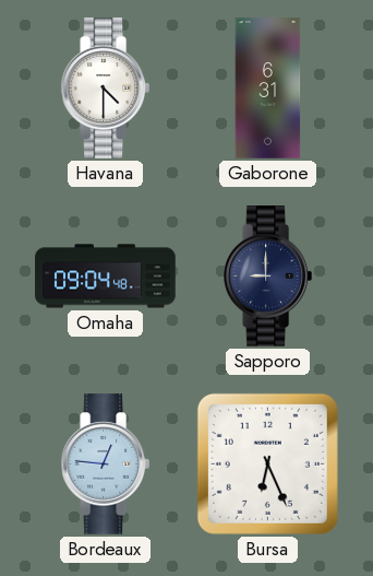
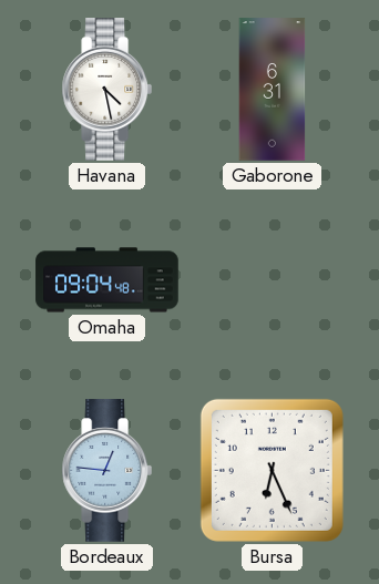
Havana: 4:30 -> 4:28
Sapporo: 9:00 -> none
